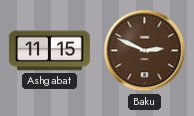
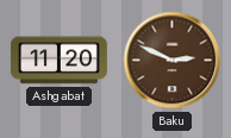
Ashgabat: 11:15 -> 11:20
